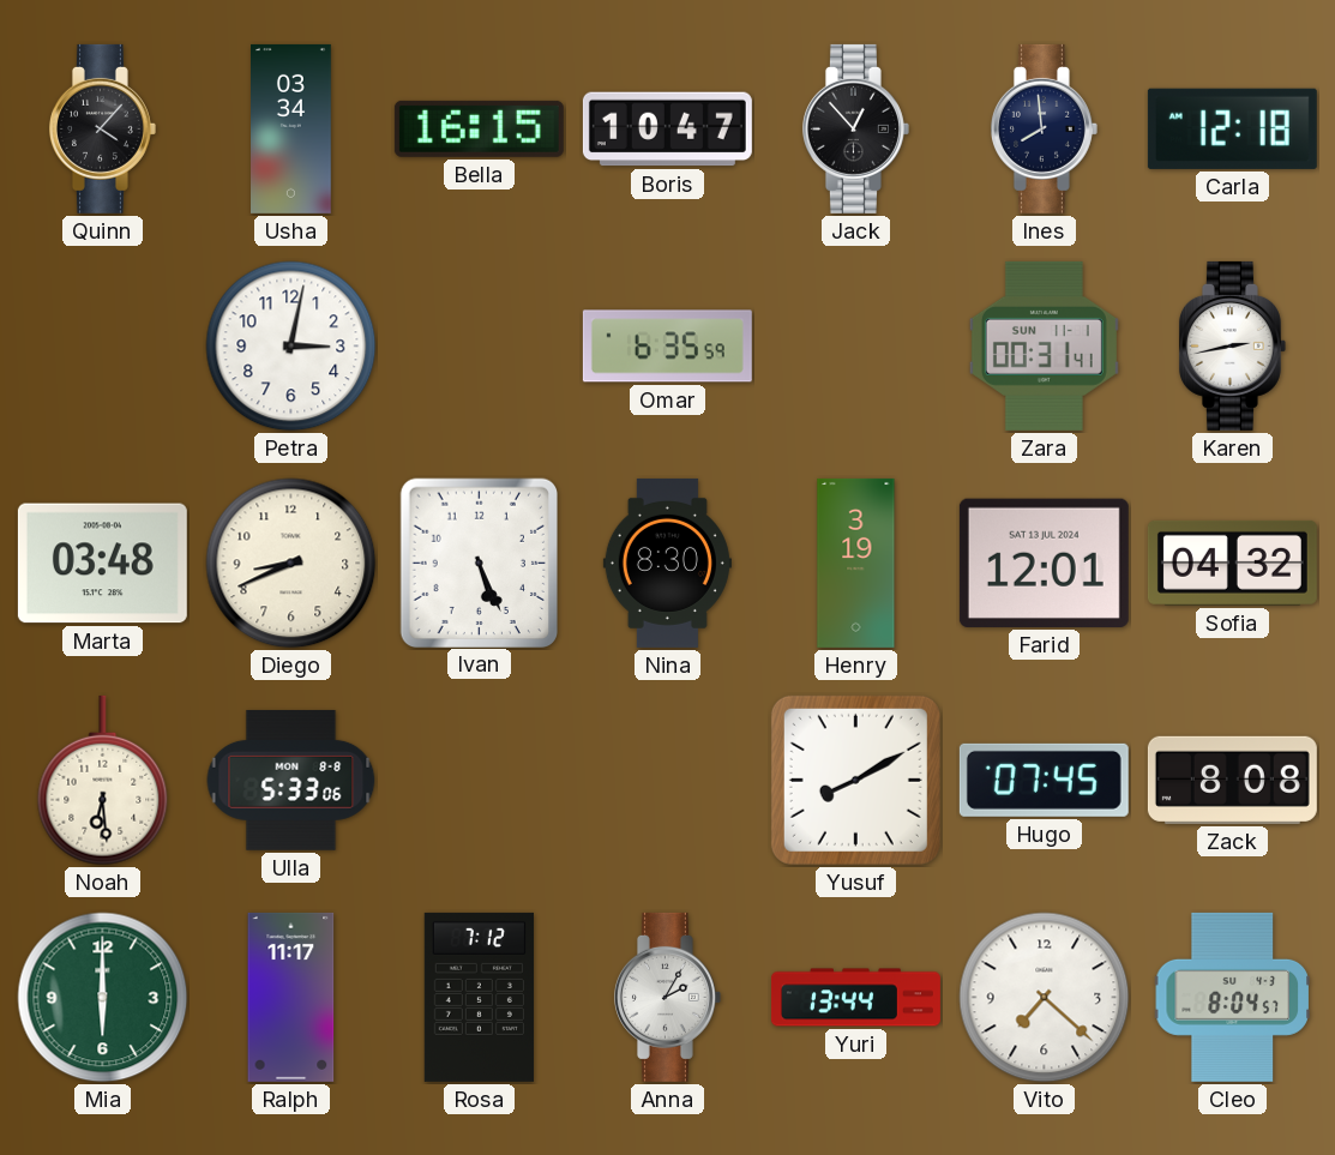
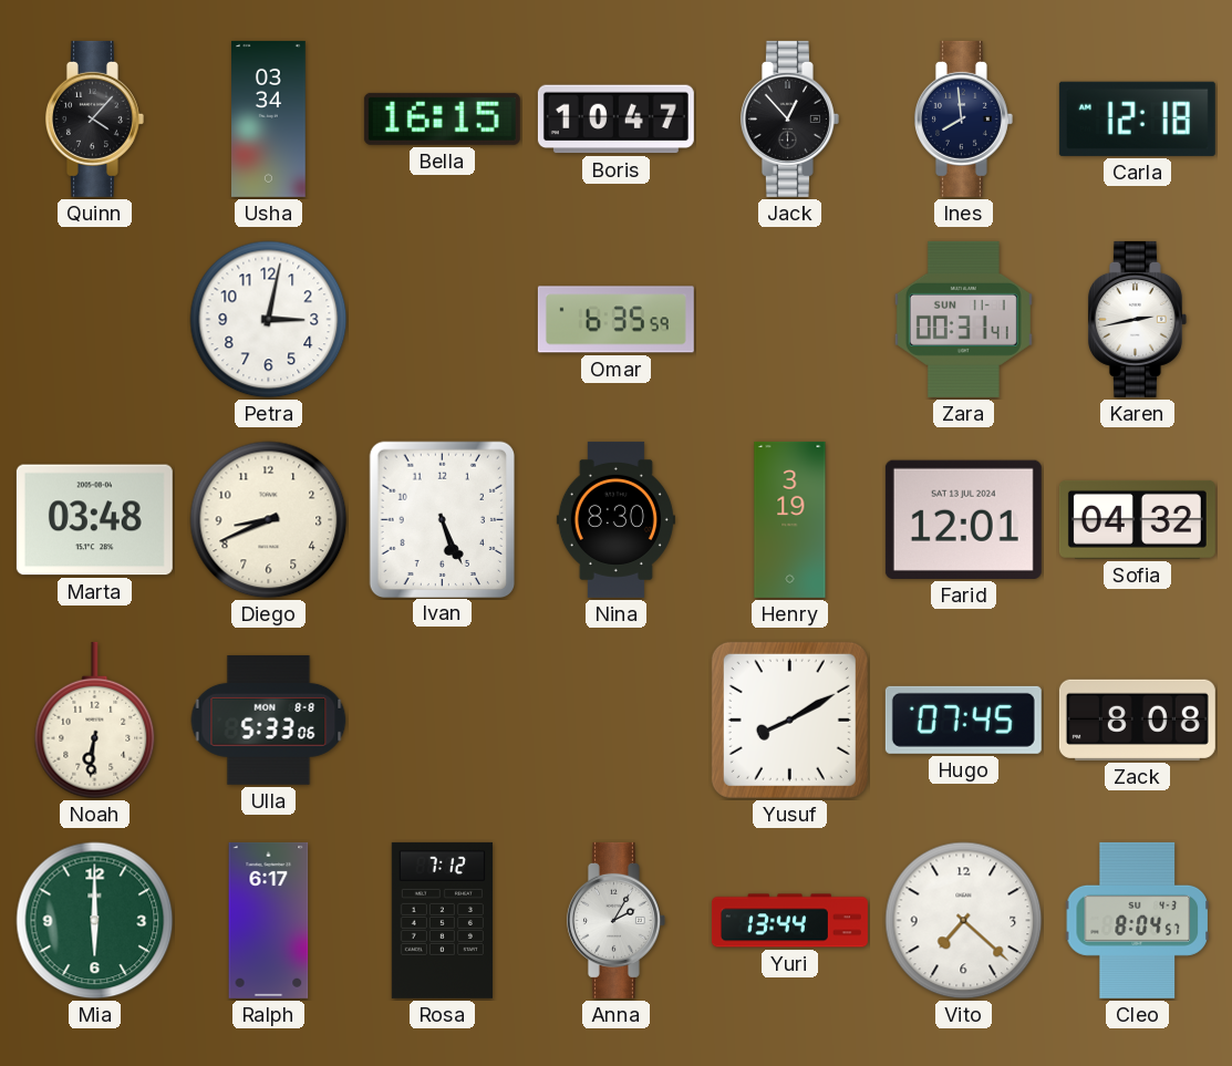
Noah: 6:29 -> 6:31
Ralph: 11:17 -> 6:17
